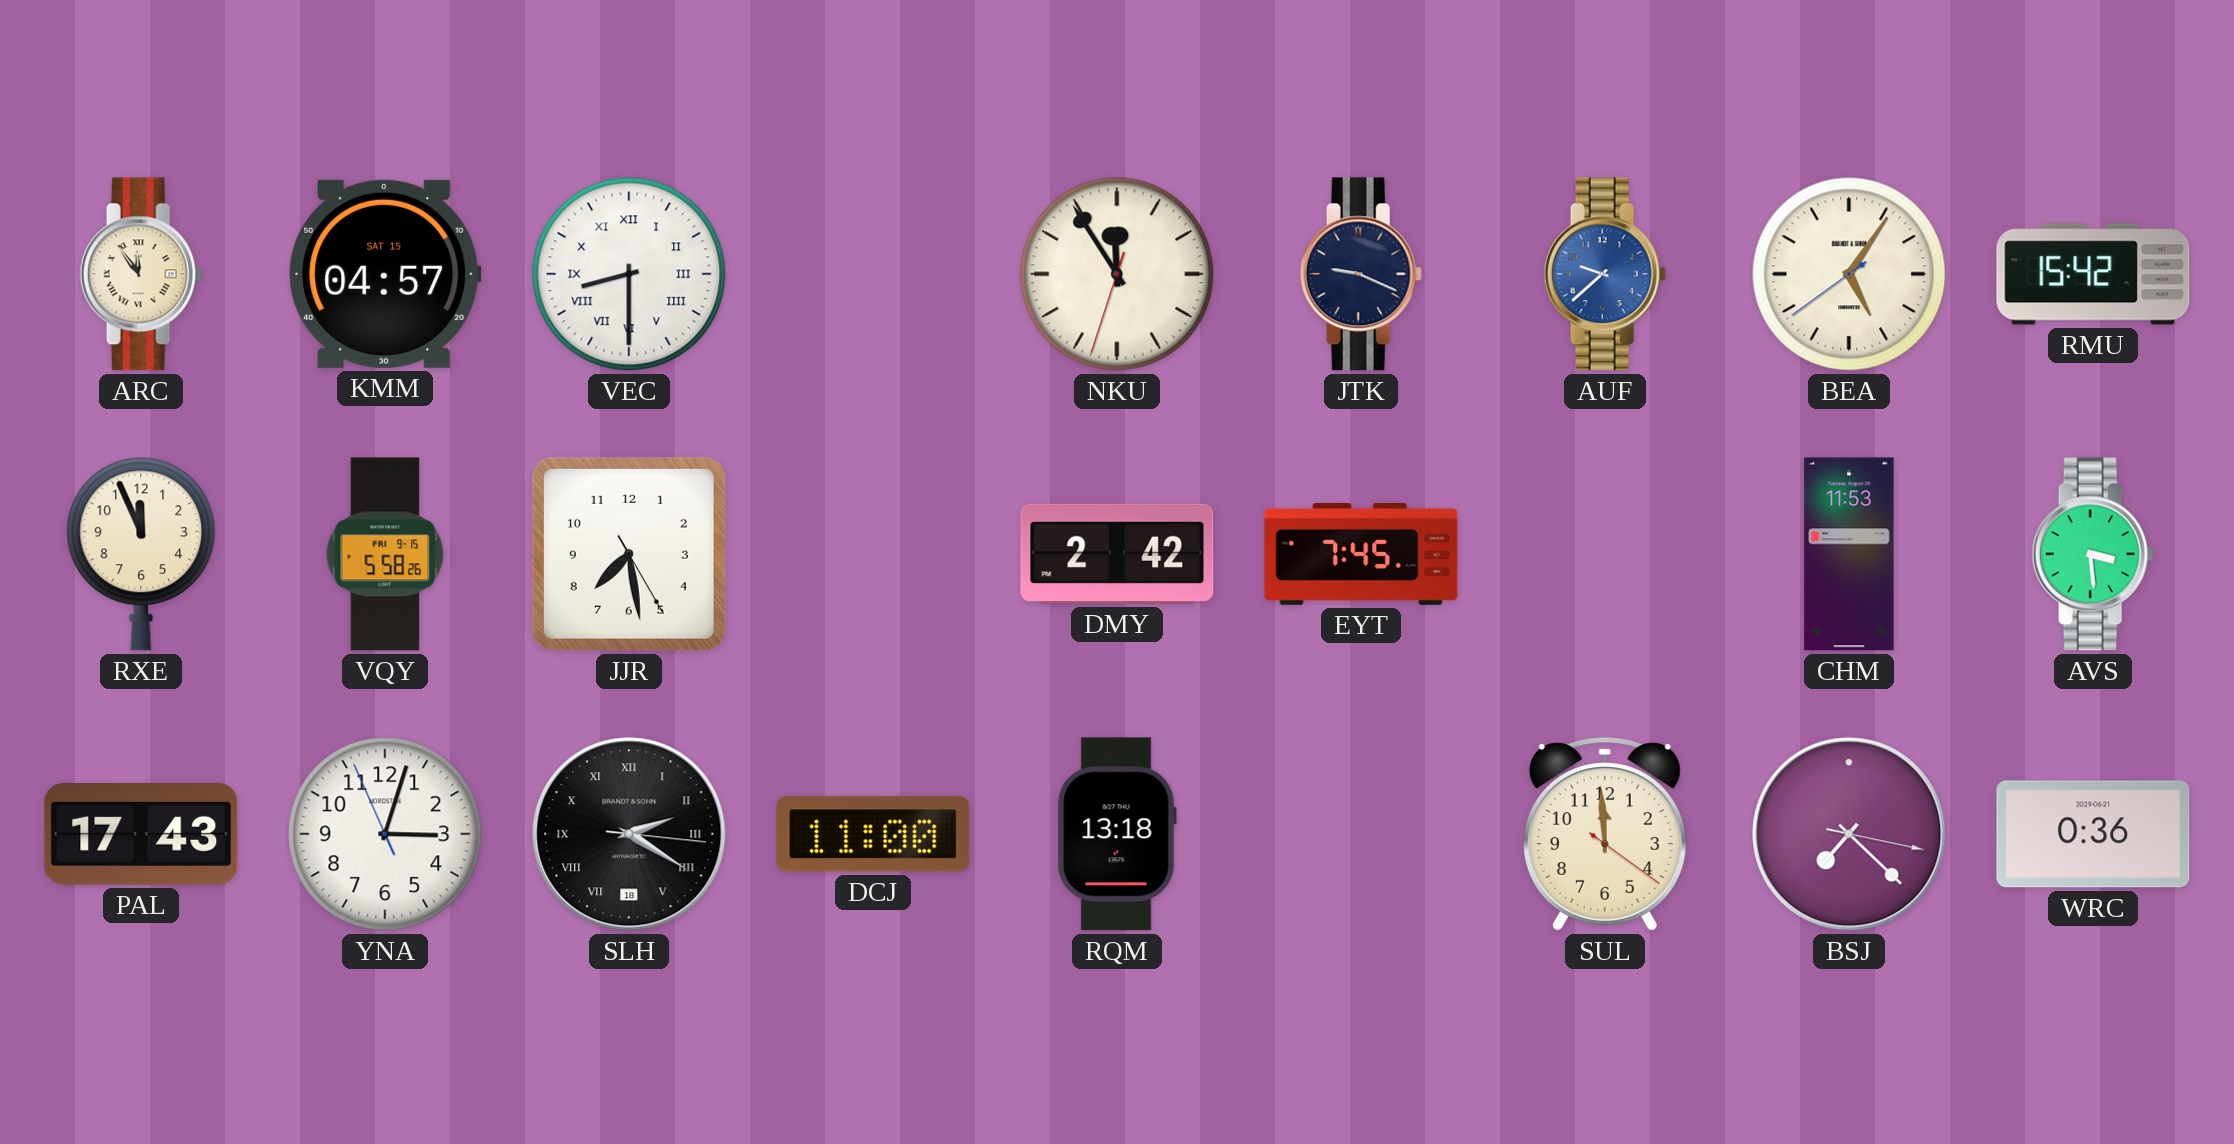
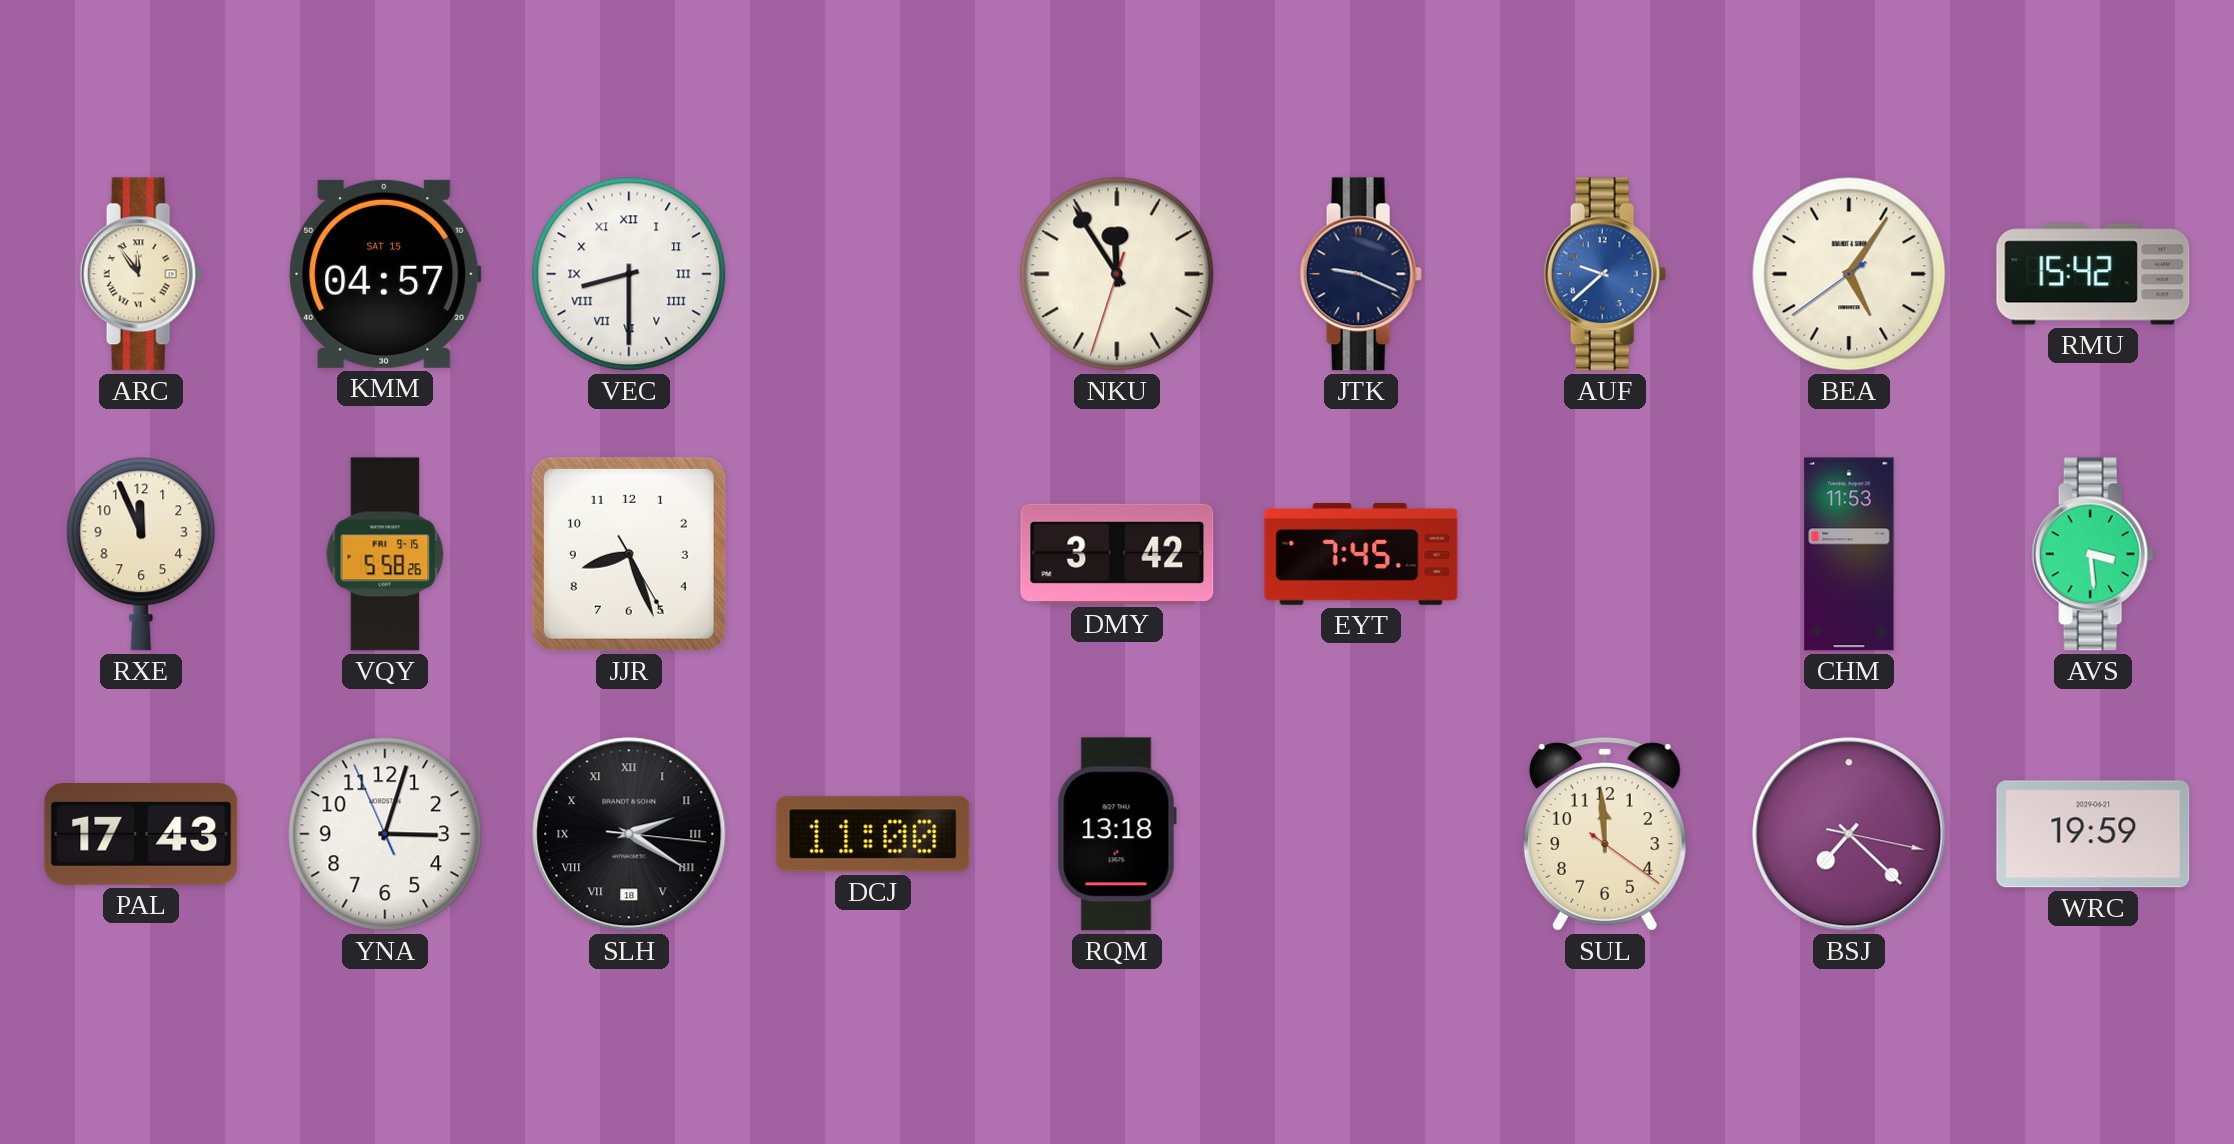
JJR: 7:28 -> 8:26
DMY: 2:42 -> 3:42
WRC: 0:36 -> 19:59
